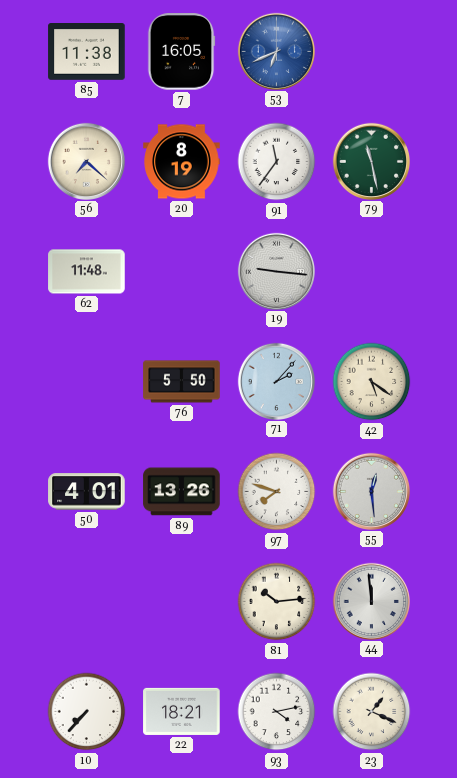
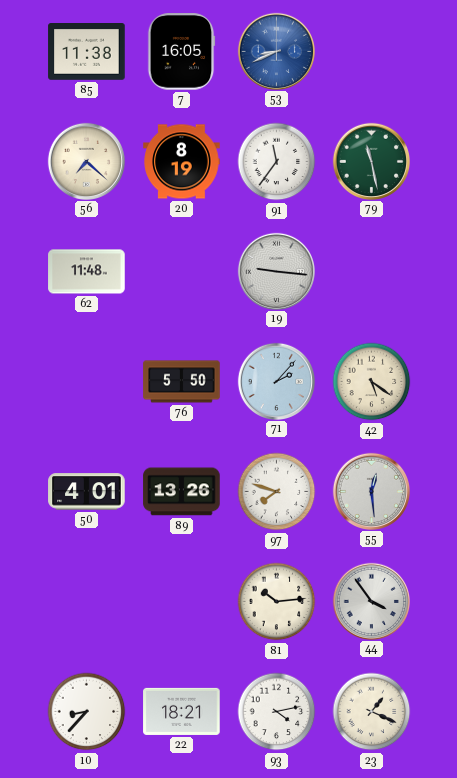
53: 6:41 -> 8:41
44: 11:59 -> 3:54
10: 7:37 -> 8:37
